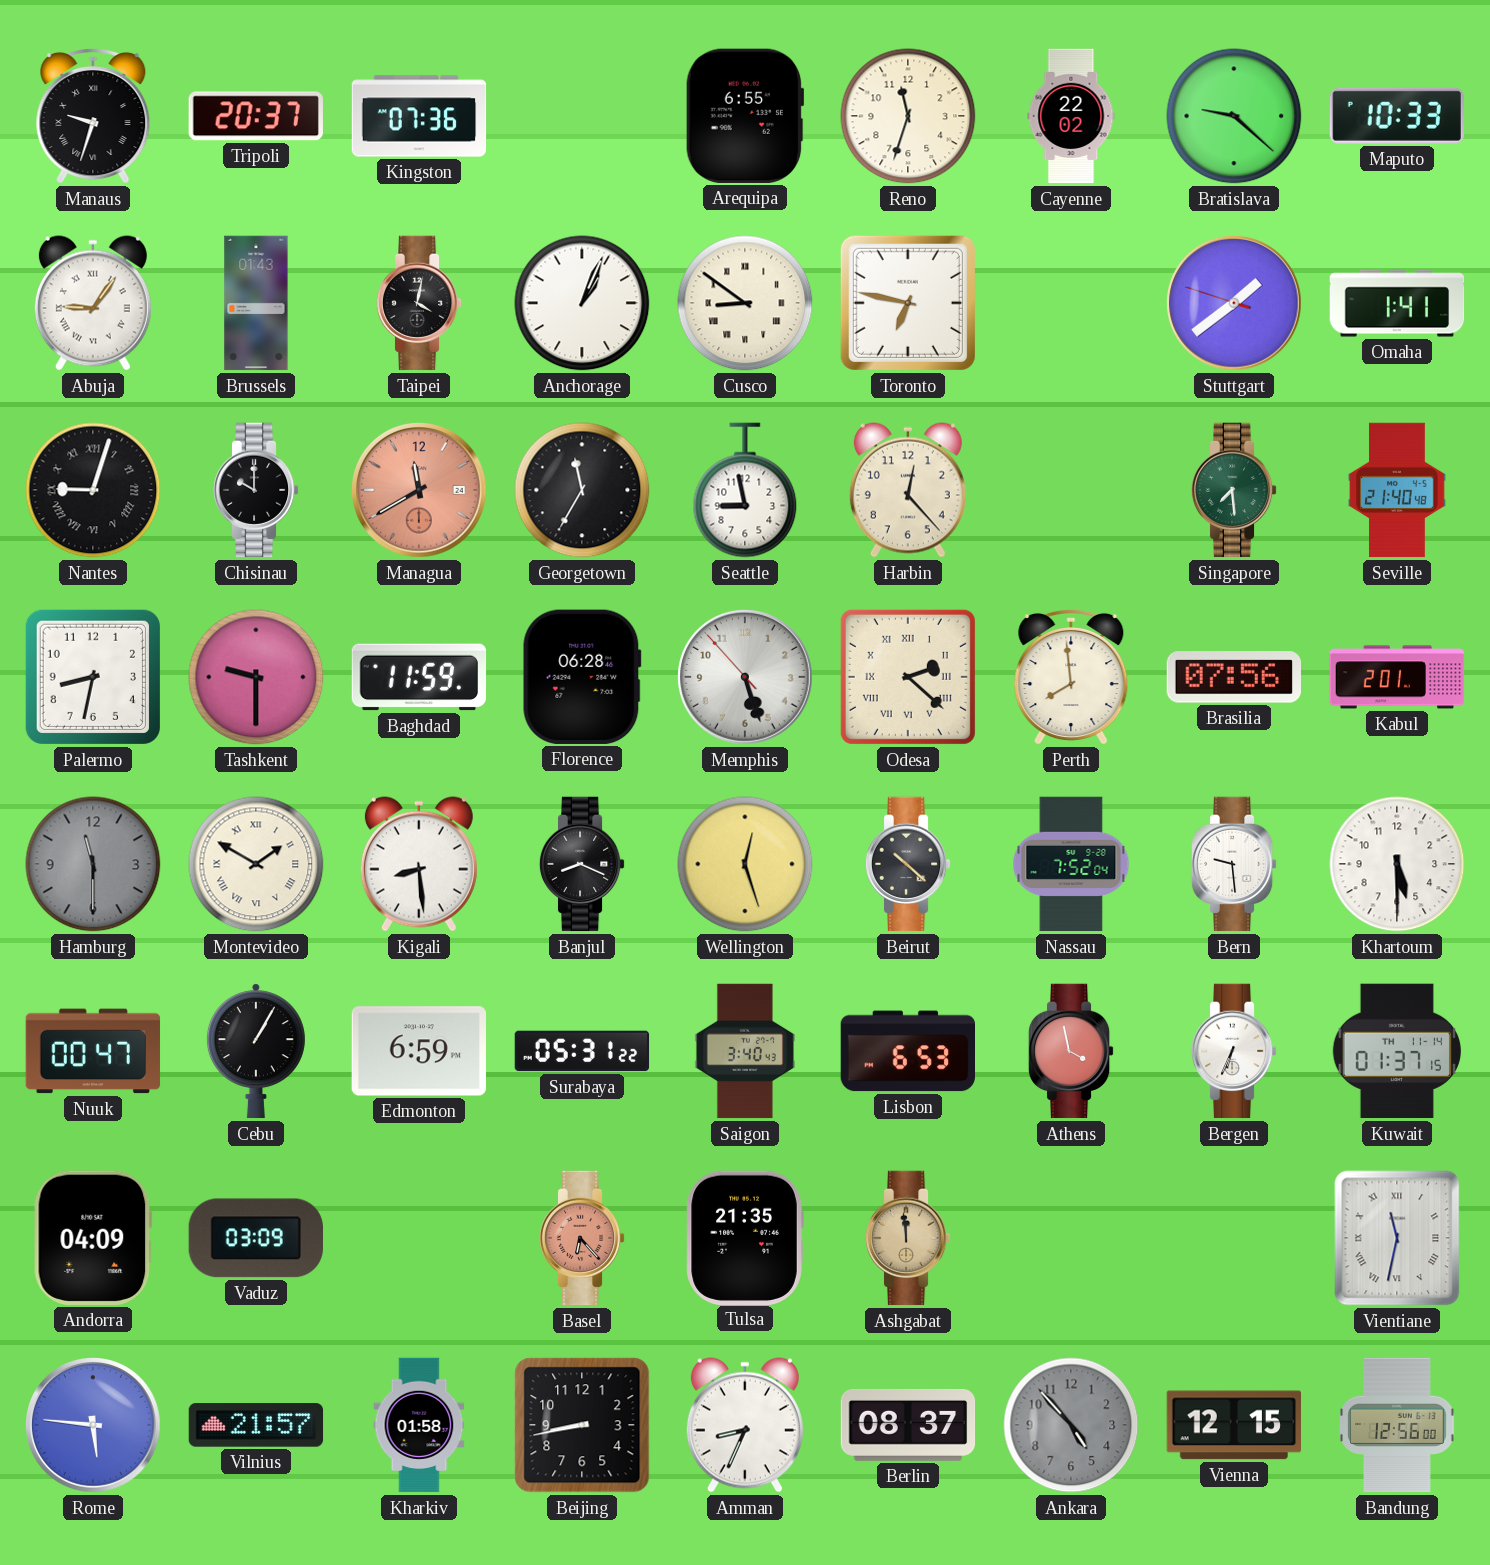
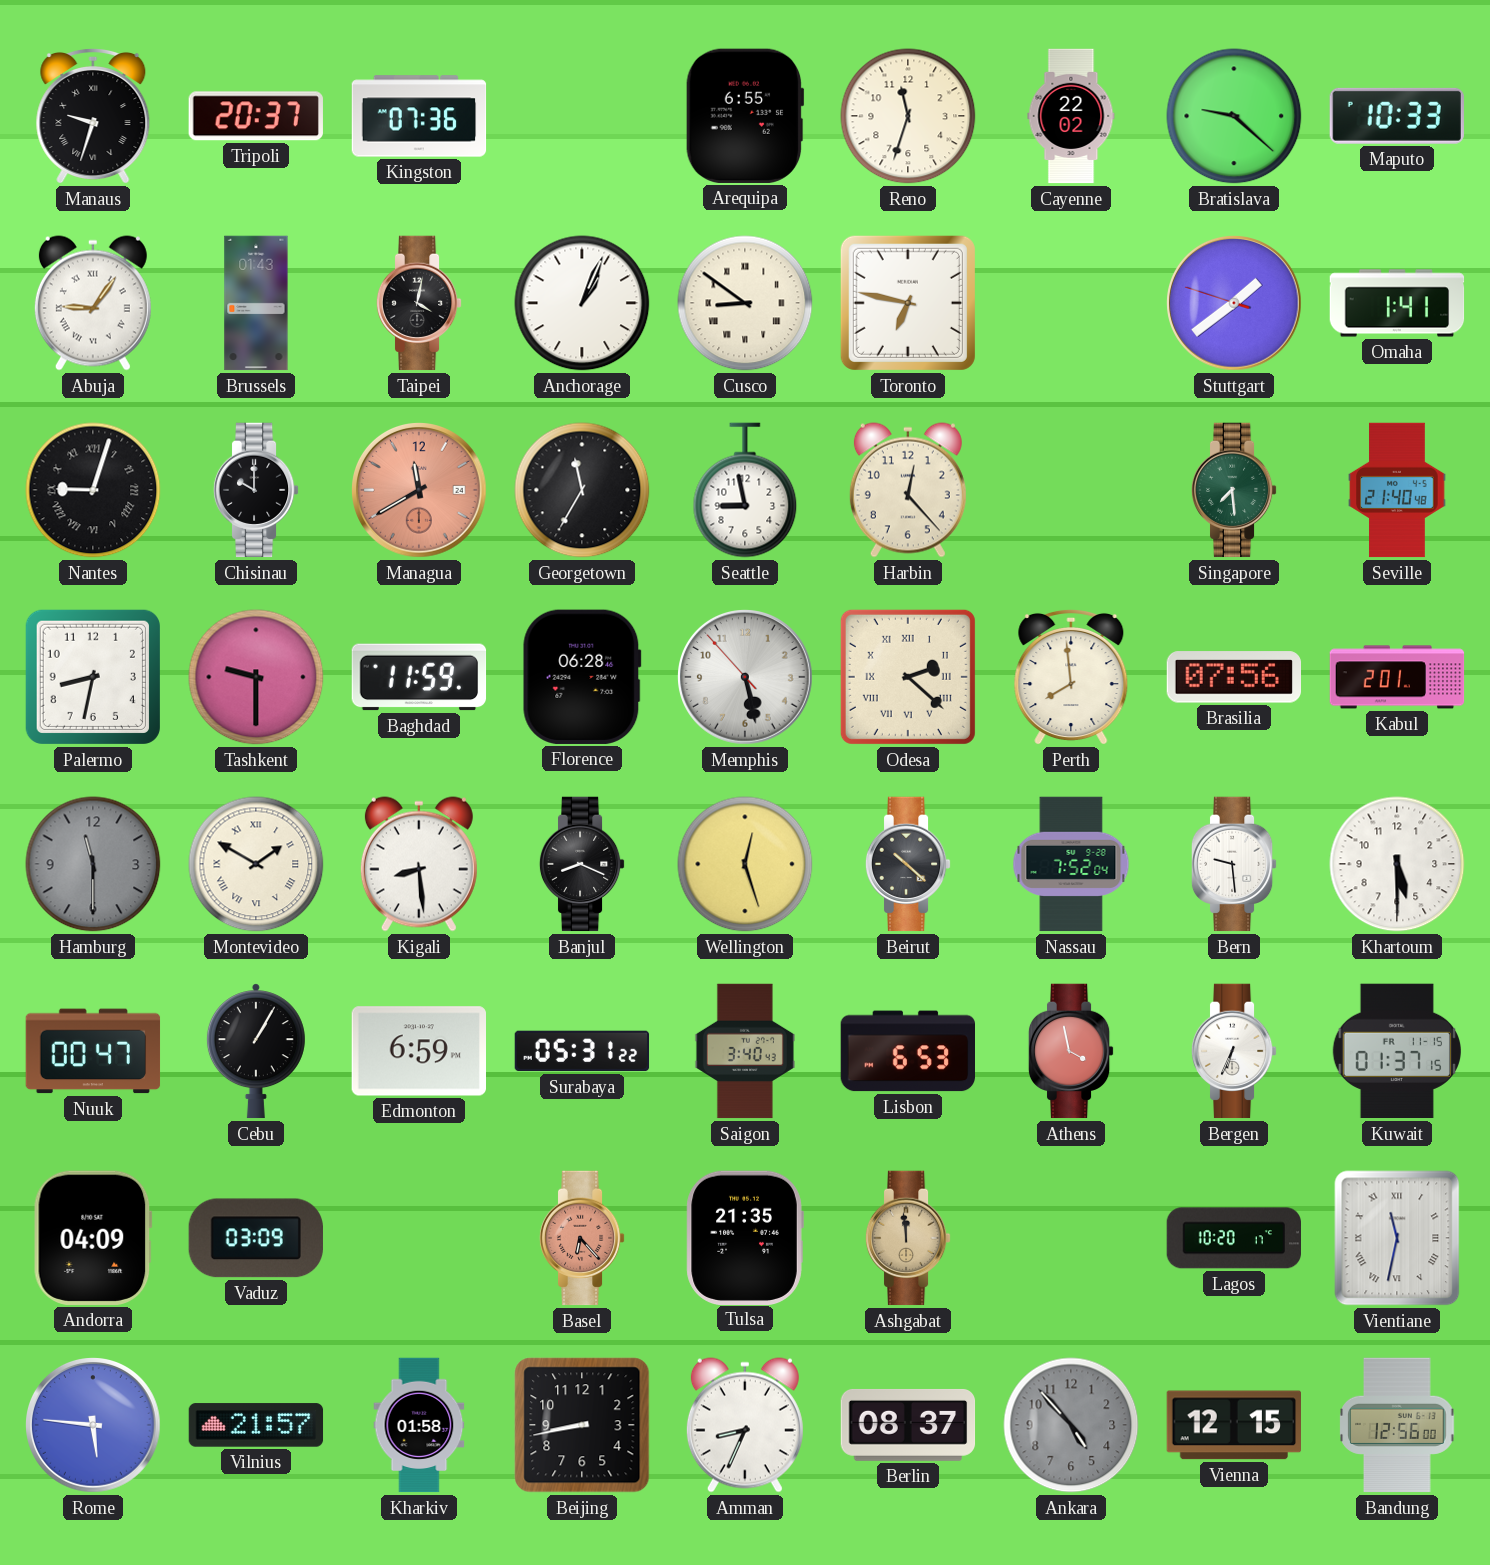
Memphis: 5:26 -> 5:27
Kuwait date: TH 11-14 -> FR 11-15
Lagos: none -> 10:20
